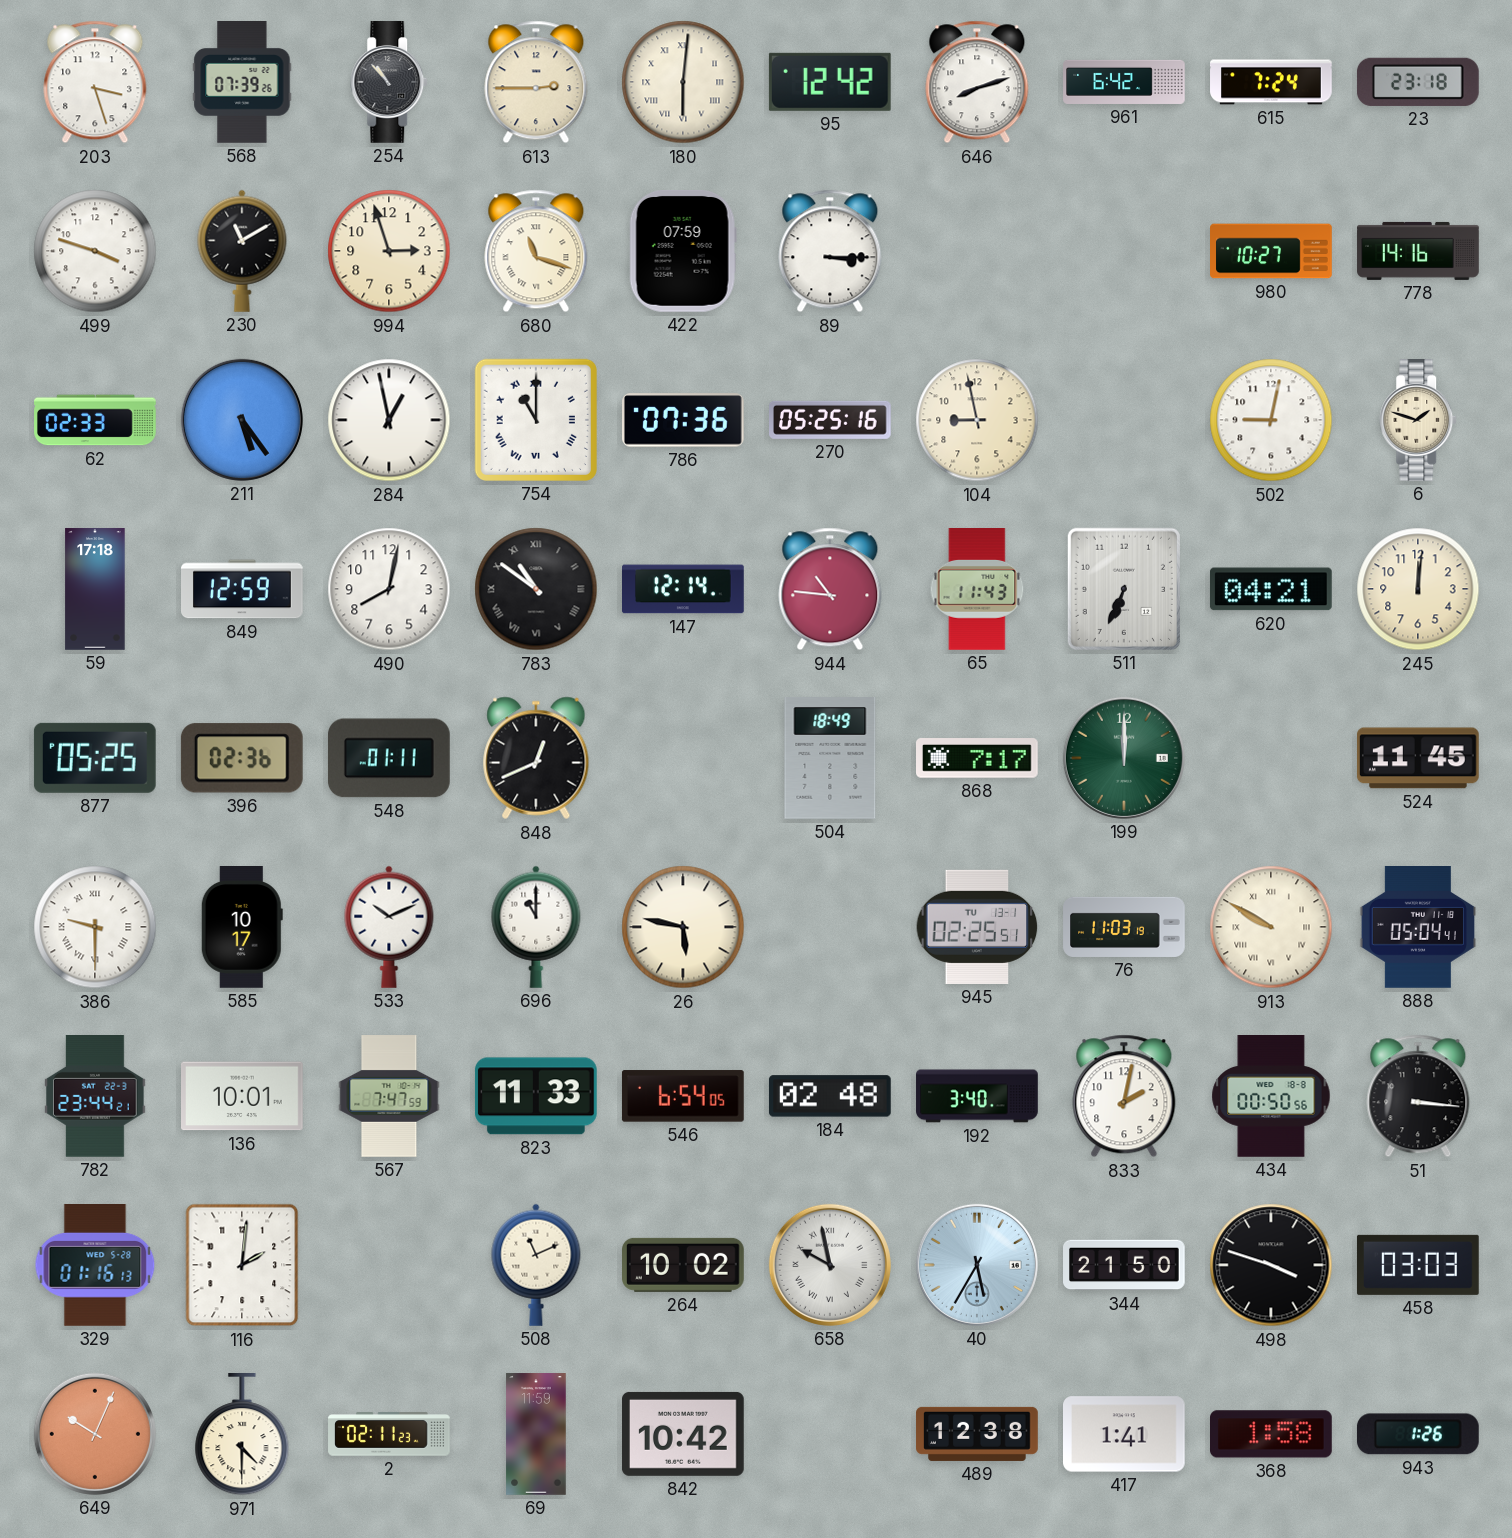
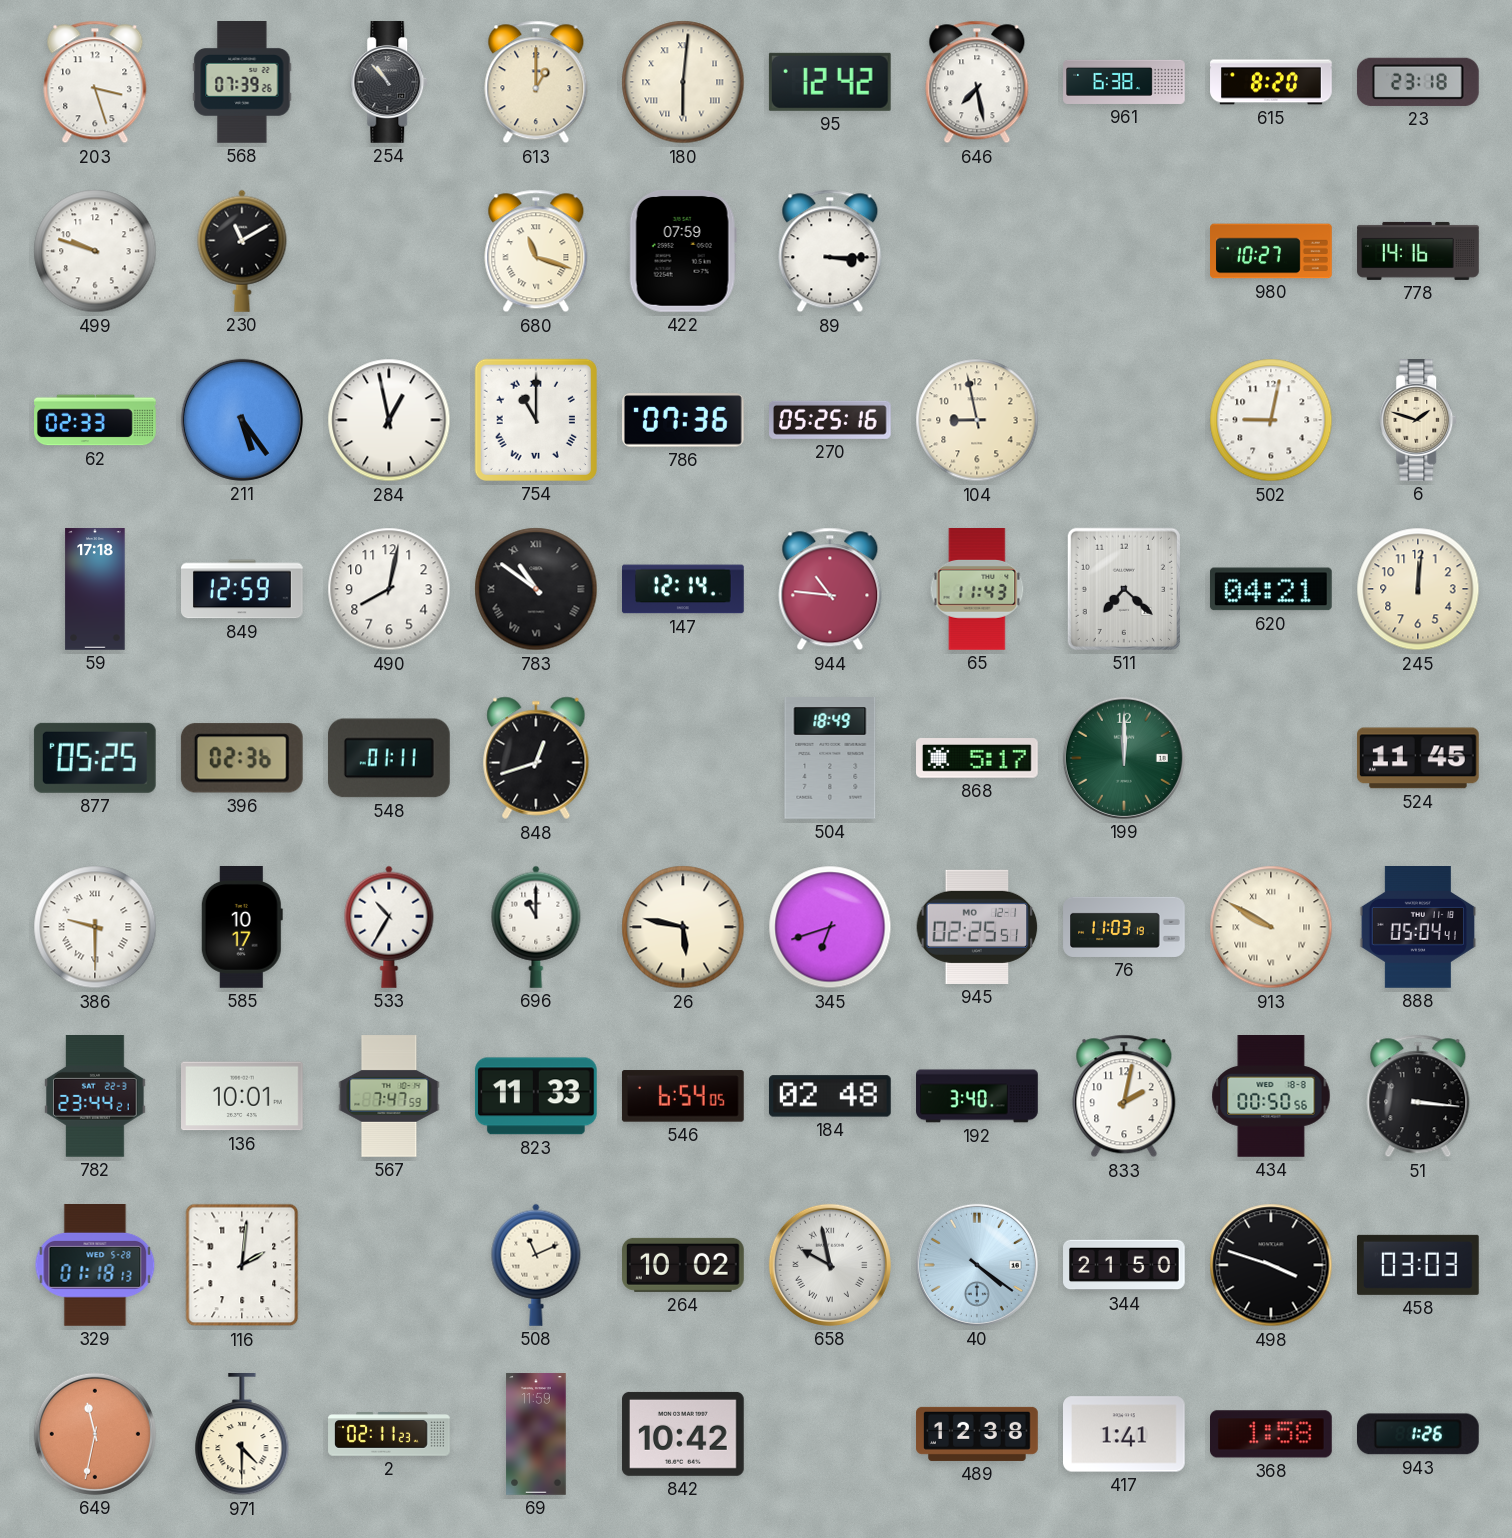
613: 2:45 -> 1:00
646: 8:12 -> 7:28
961: 6:42 -> 6:38
615: 7:24 -> 8:20
499: 3:48 -> 9:48
994: 2:57 -> none
511: 6:34 -> 7:22
848: 12:41 -> 12:42
868: 7:17 -> 5:17
533: 10:11 -> 10:35
345: none -> 6:42
945 date: TU 13-1 -> MO 12-1
329: 01:16 -> 01:18
40: 5:35 -> 4:21
649: 10:04 -> 11:32
